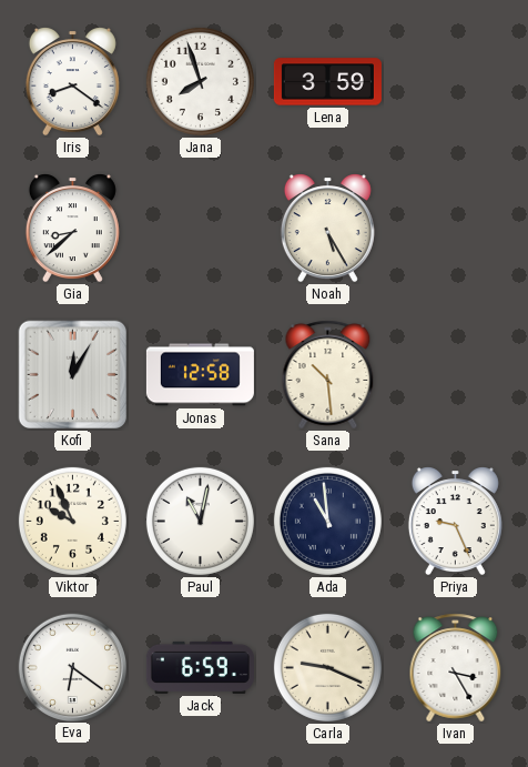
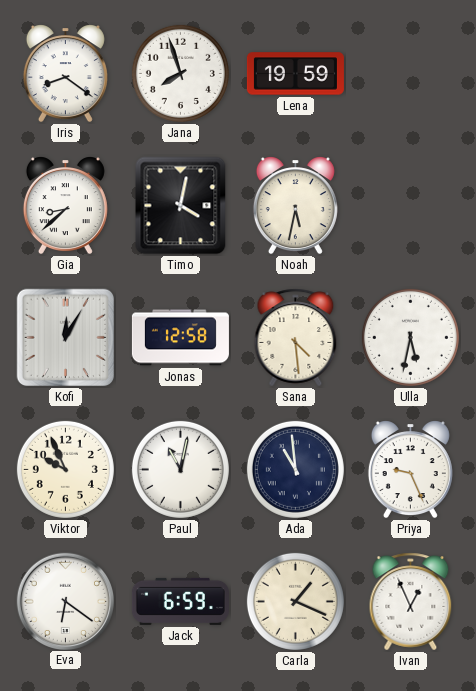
Lena: 3:59 -> 19:59
Timo: none -> 4:02
Noah: 5:25 -> 5:32
Sana: 10:29 -> 4:29
Ulla: none -> 5:32
Carla: 9:19 -> 1:19
Ivan: 3:25 -> 12:56
